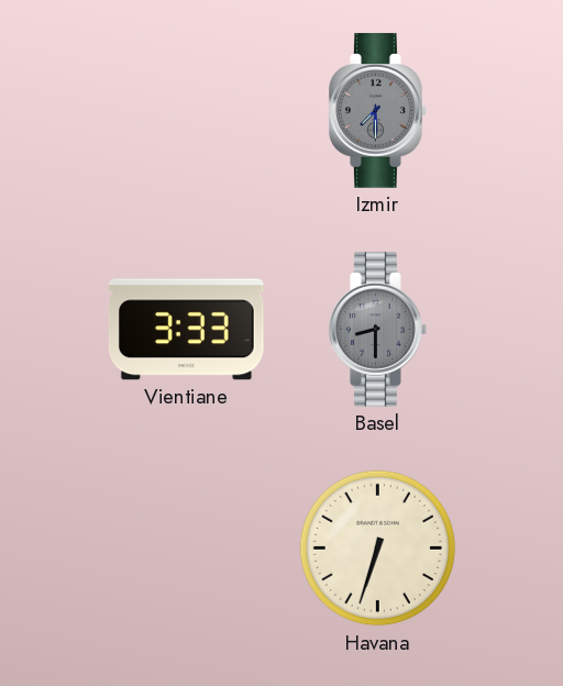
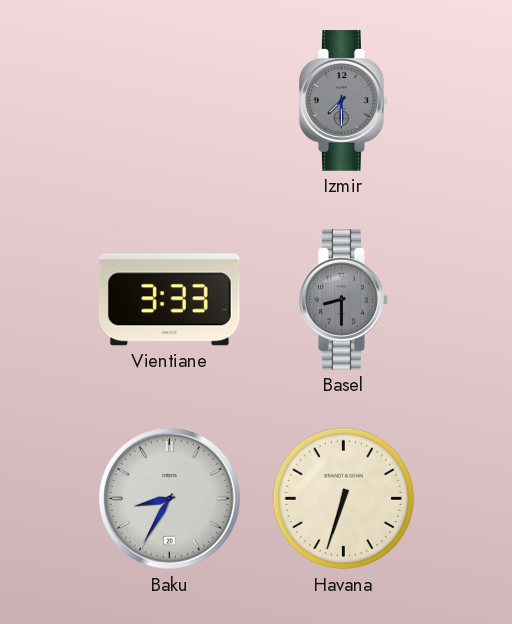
Baku: none -> 8:35
